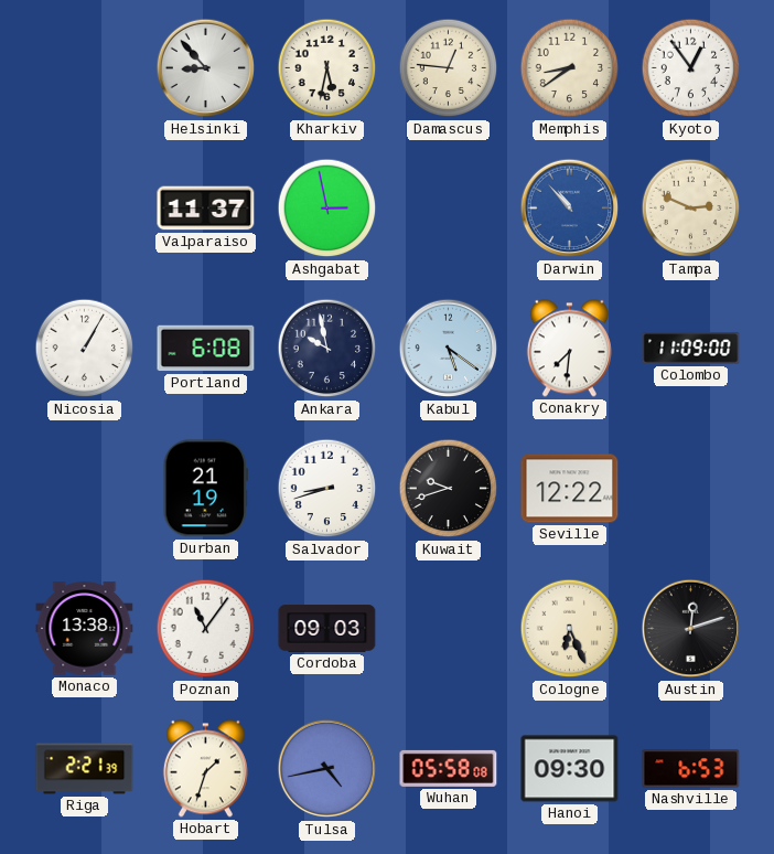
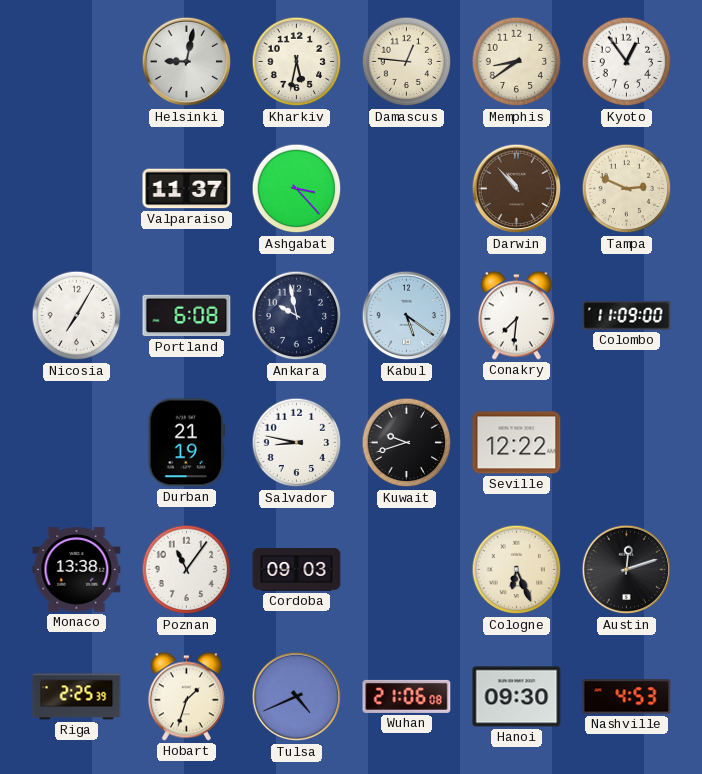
Helsinki: 8:53 -> 9:02
Ashgabat: 2:58 -> 3:23
Darwin dial: blue -> brown
Nicosia: 1:05 -> 7:05
Salvador: 8:42 -> 8:47
Riga: 2:21 -> 2:25
Tulsa: 4:43 -> 4:41
Wuhan: 05:58 -> 21:06
Nashville: 6:53 -> 4:53
